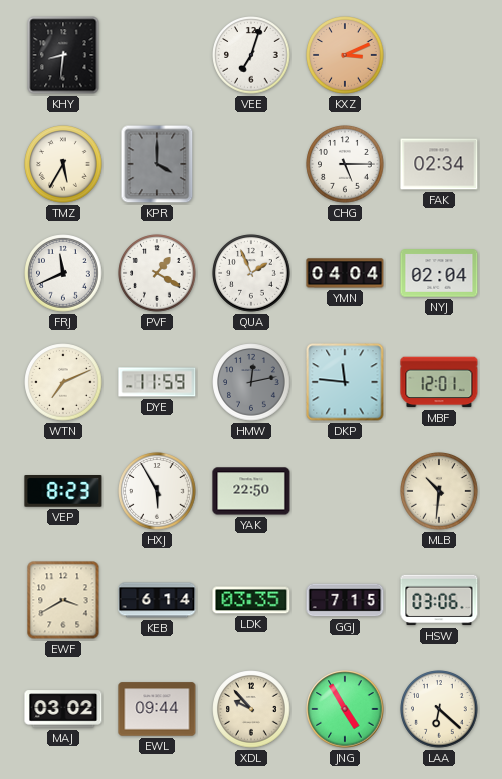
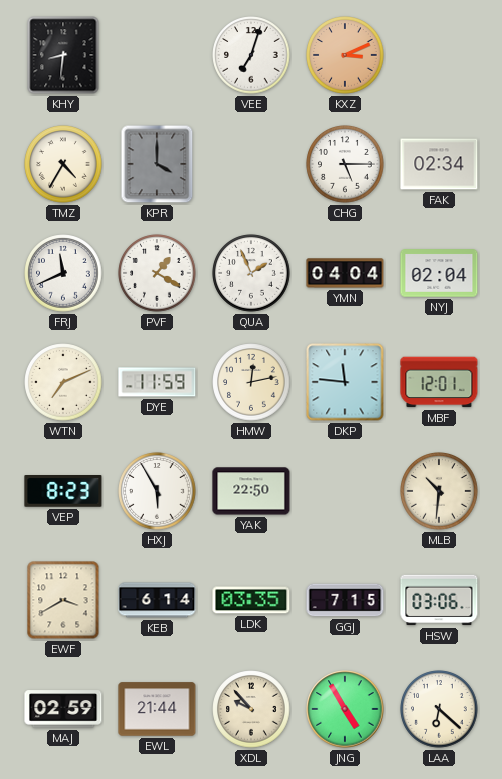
TMZ: 5:35 -> 4:35
HMW dial: grey -> cream
MAJ: 03:02 -> 02:59
EWL: 09:44 -> 21:44
